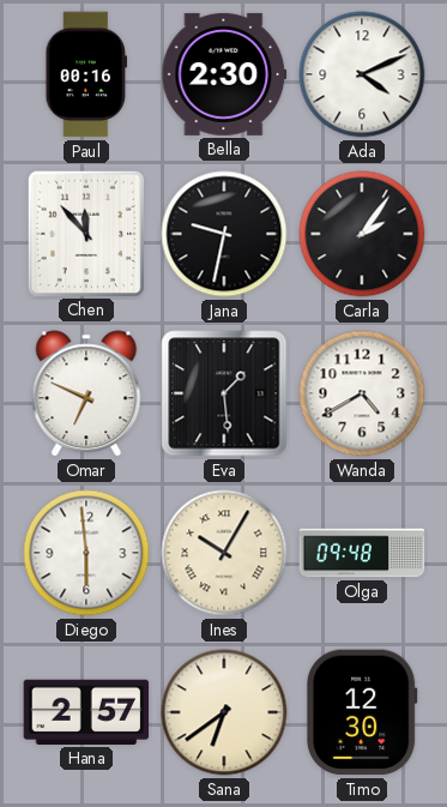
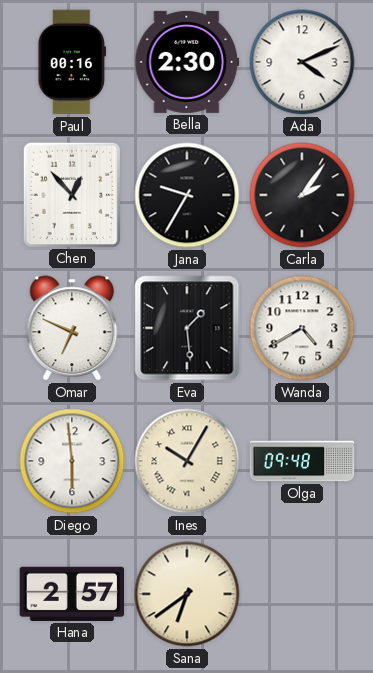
Chen: 11:53 -> 12:53
Jana: 9:32 -> 9:35
Timo: 12:30 -> none
